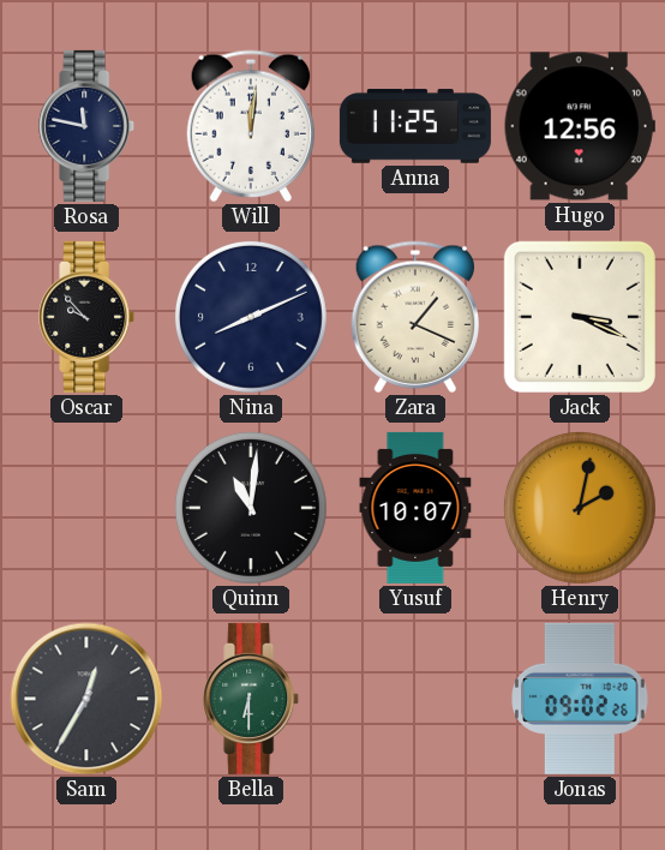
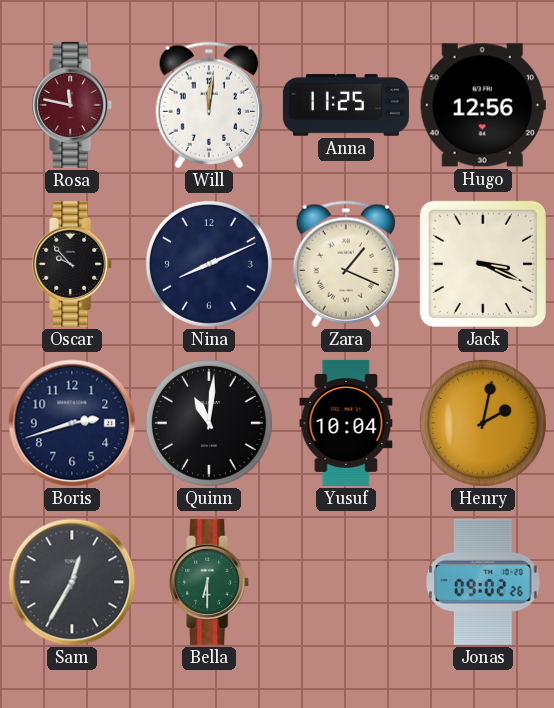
Rosa dial: navy -> burgundy
Boris: none -> 2:42
Yusuf: 10:07 -> 10:04
